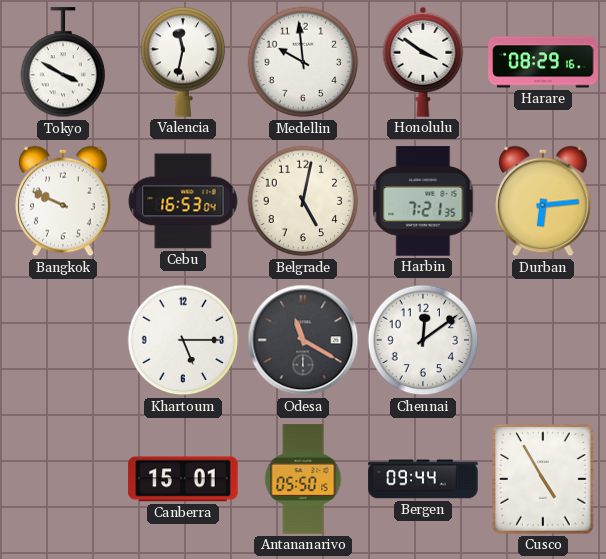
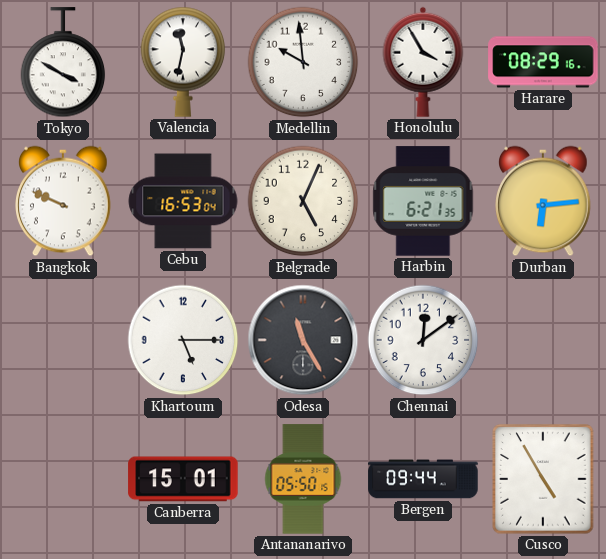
Honolulu: 3:51 -> 3:55
Belgrade: 5:02 -> 5:04
Harbin: 7:21 -> 6:21
Odesa: 11:20 -> 11:25
